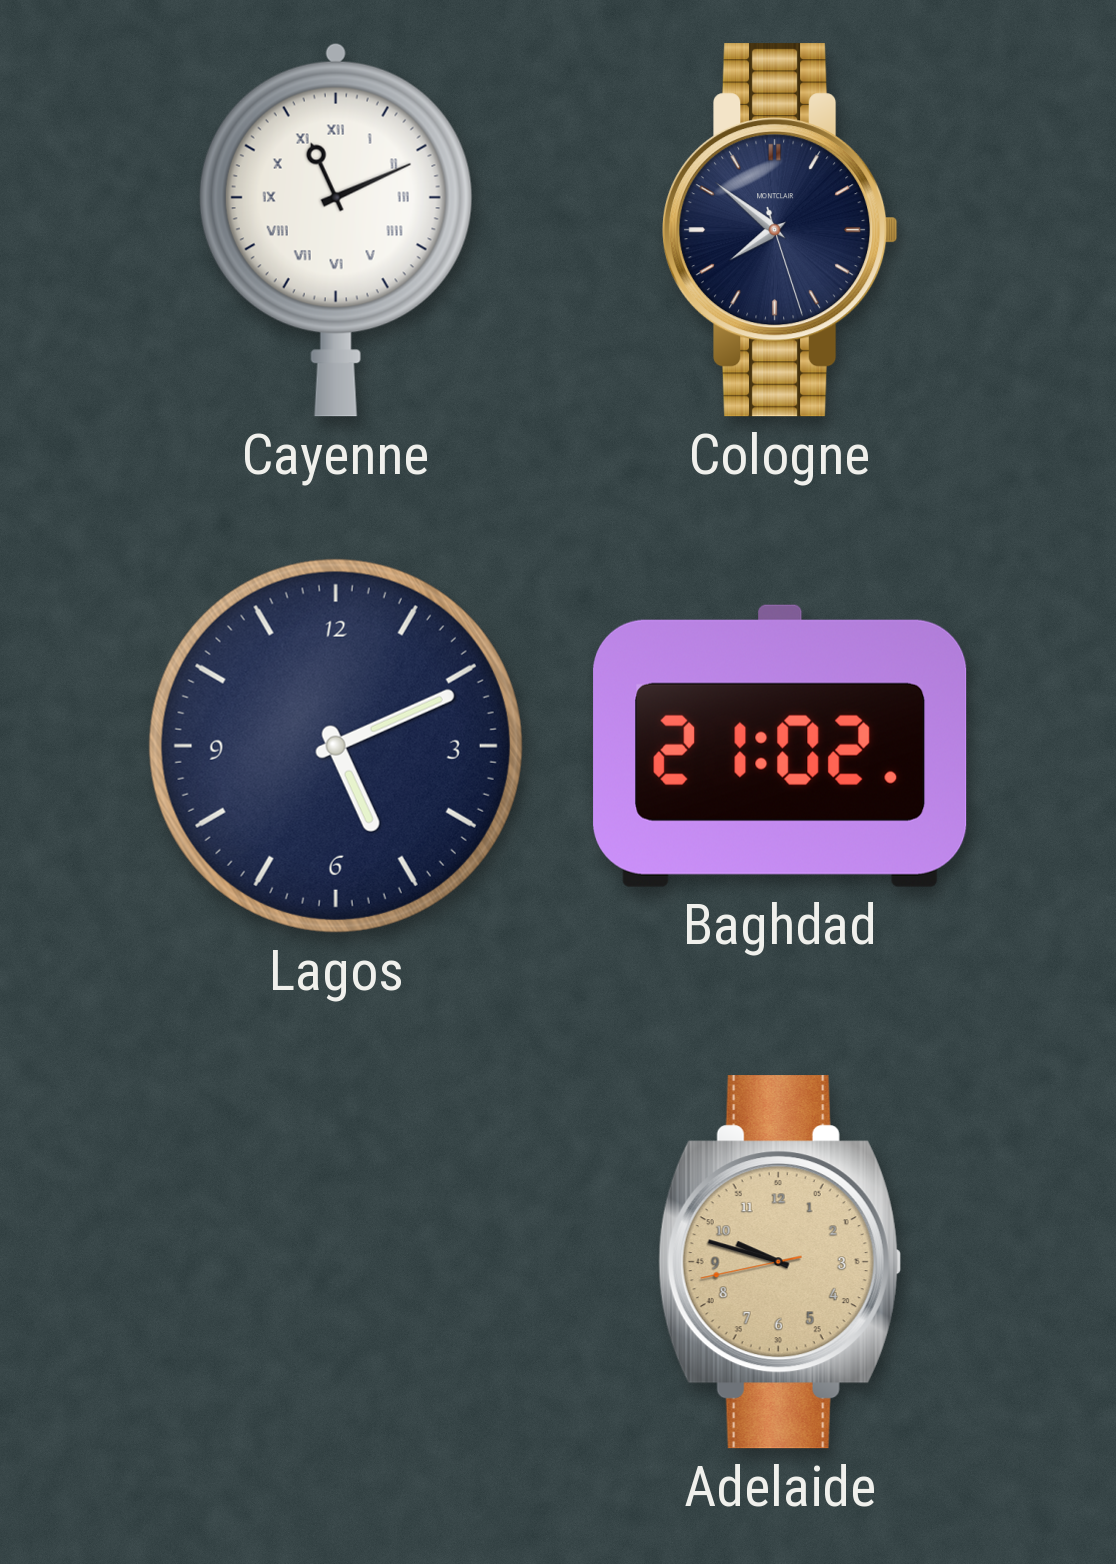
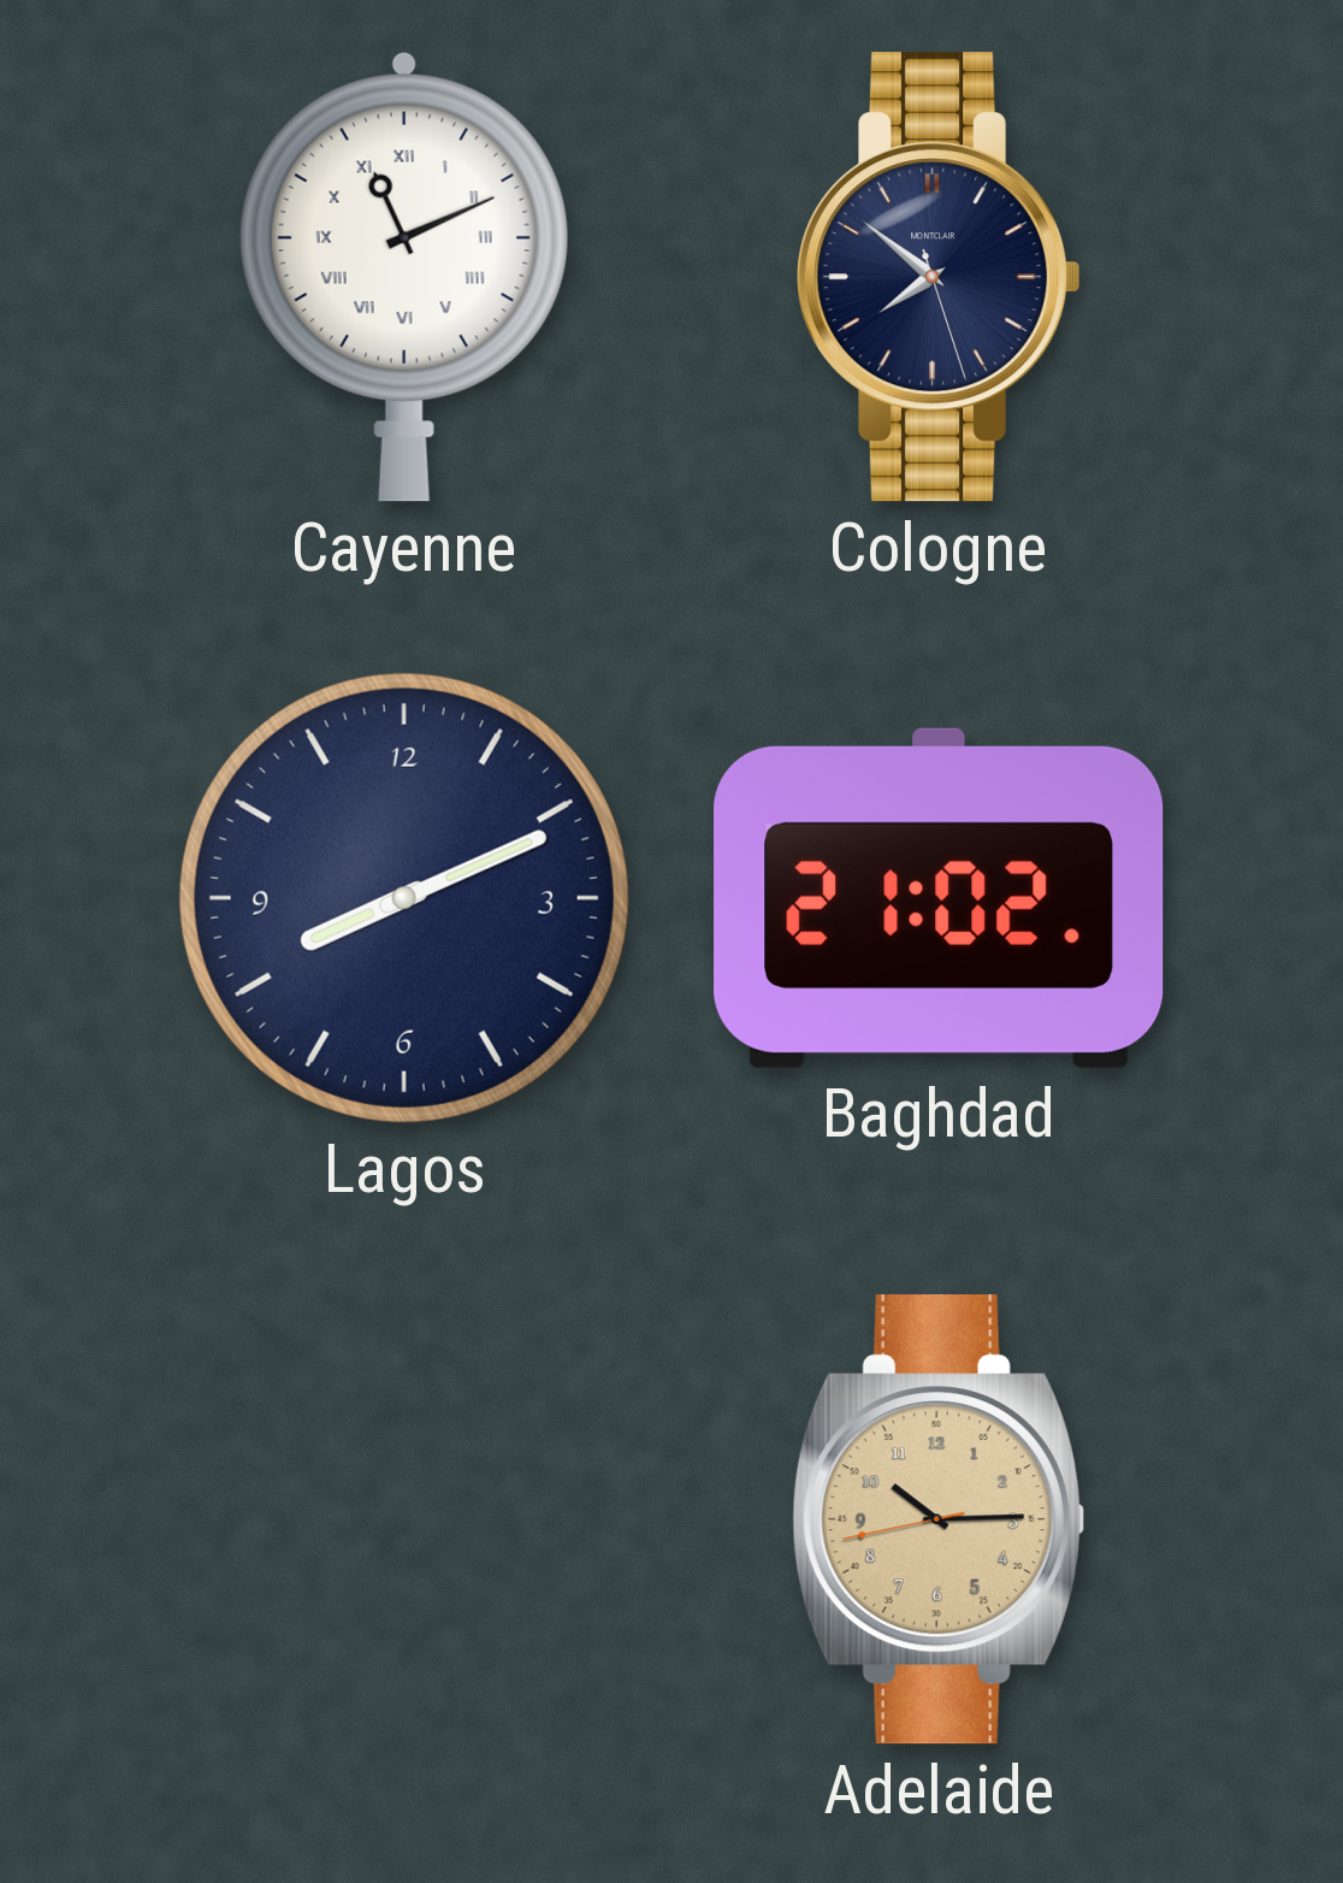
Lagos: 5:11 -> 8:11
Adelaide: 9:47 -> 10:14
